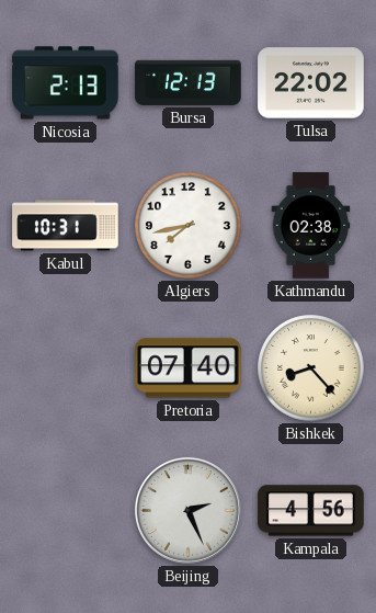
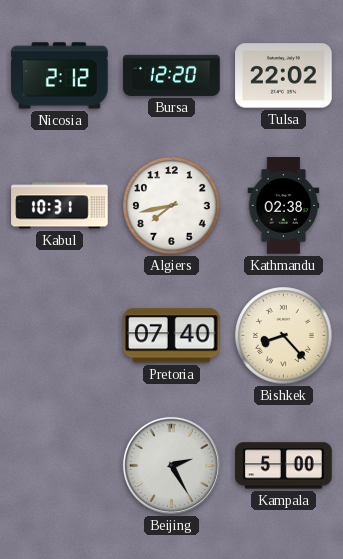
Nicosia: 2:13 -> 2:12
Bursa: 12:13 -> 12:20
Beijing: 2:26 -> 2:25
Kampala: 4:56 -> 5:00
